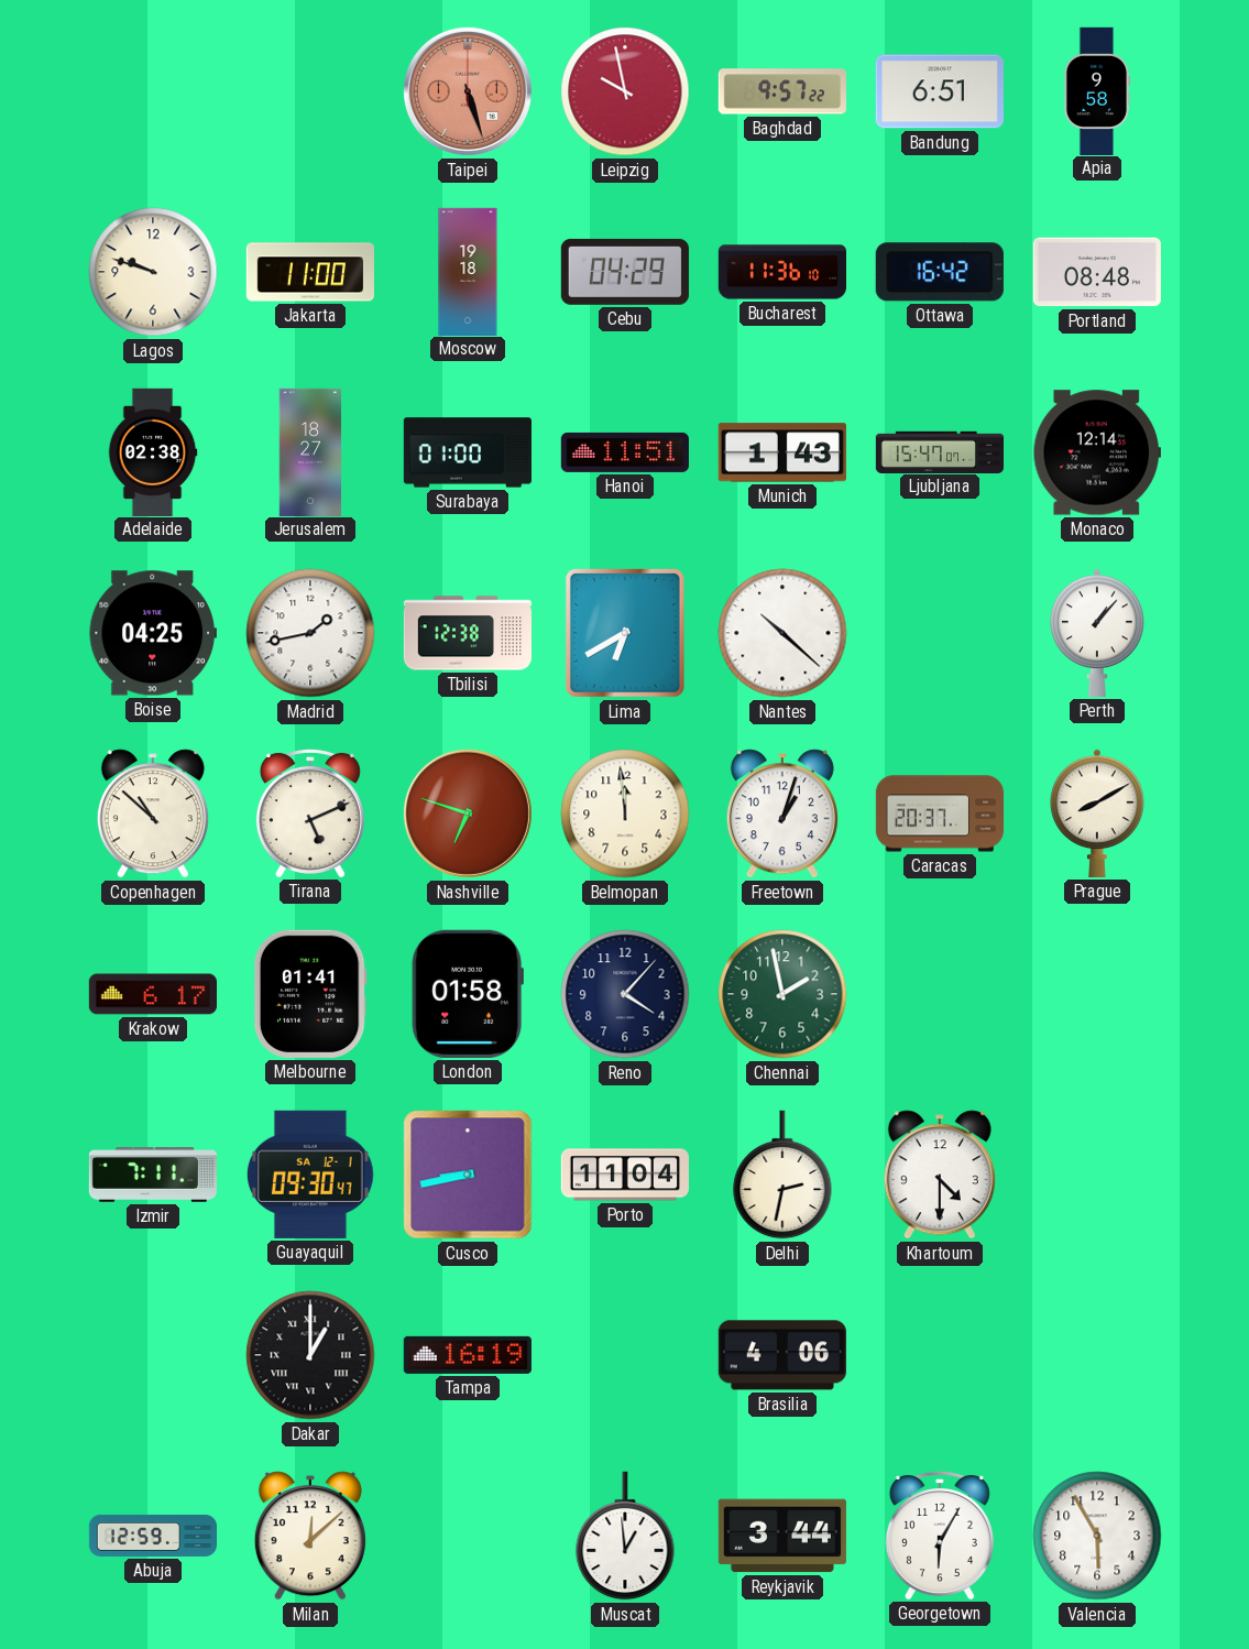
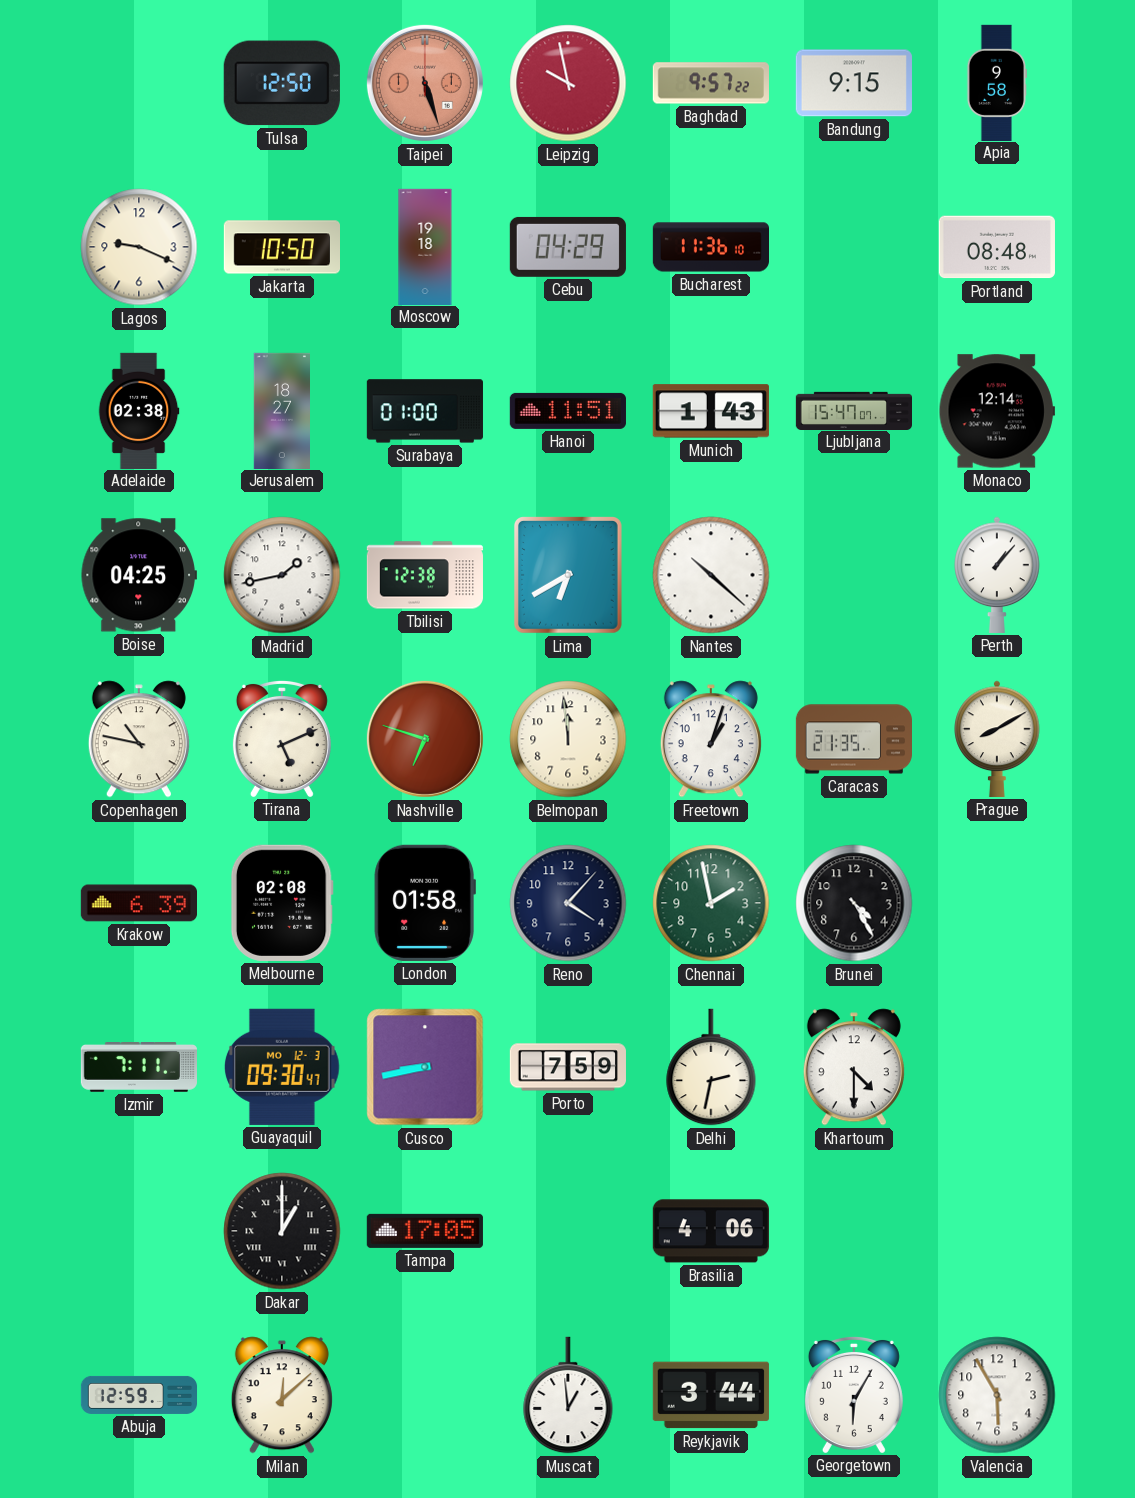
Tulsa: none -> 12:50
Bandung: 6:51 -> 9:15
Lagos: 9:48 -> 9:19
Jakarta: 11:00 -> 10:50
Ottawa: 16:42 -> none
Copenhagen: 10:52 -> 10:47
Caracas: 20:37 -> 21:35
Krakow: 6:17 -> 6:39
Melbourne: 01:41 -> 02:08
Brunei: none -> 4:25
Guayaquil date: SA 12-1 -> MO 12-3
Porto: 11:04 -> 7:59
Tampa: 16:19 -> 17:05
